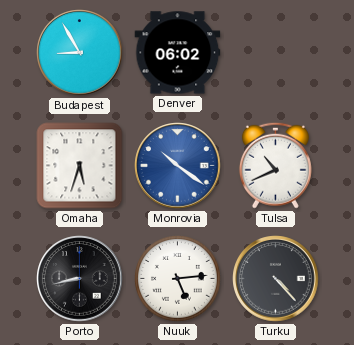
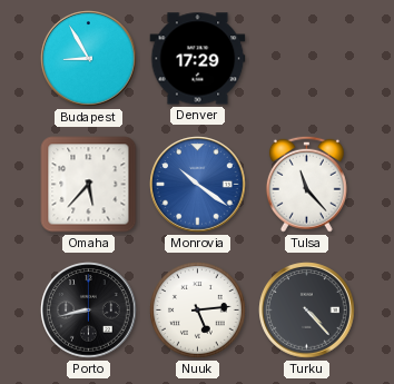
Denver: 06:02 -> 17:29
Omaha: 5:33 -> 5:37
Tulsa: 10:41 -> 11:23
